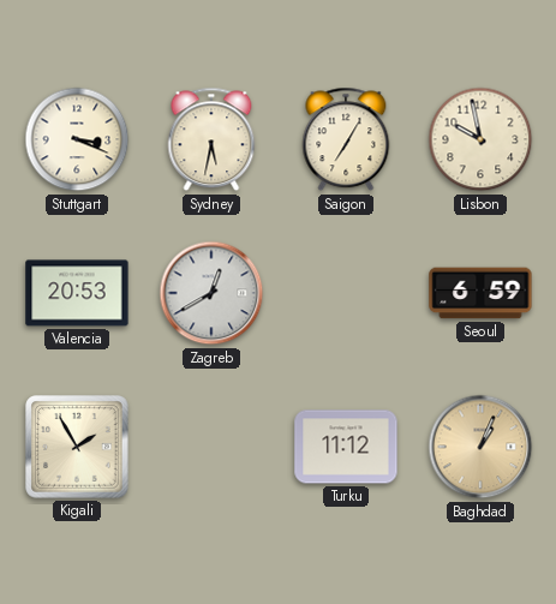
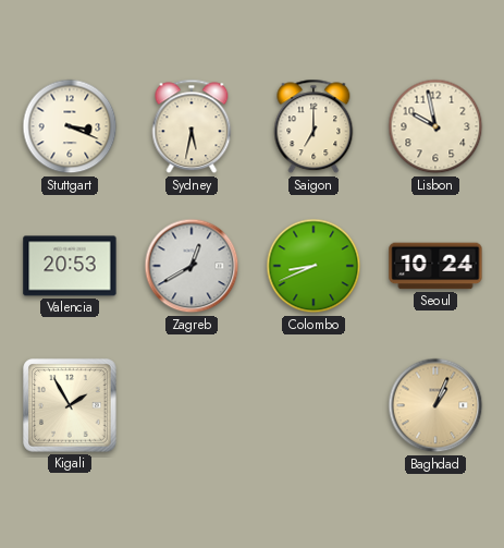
Saigon: 7:05 -> 7:00
Colombo: none -> 8:41
Seoul: 6:59 -> 10:24
Turku: 11:12 -> none
